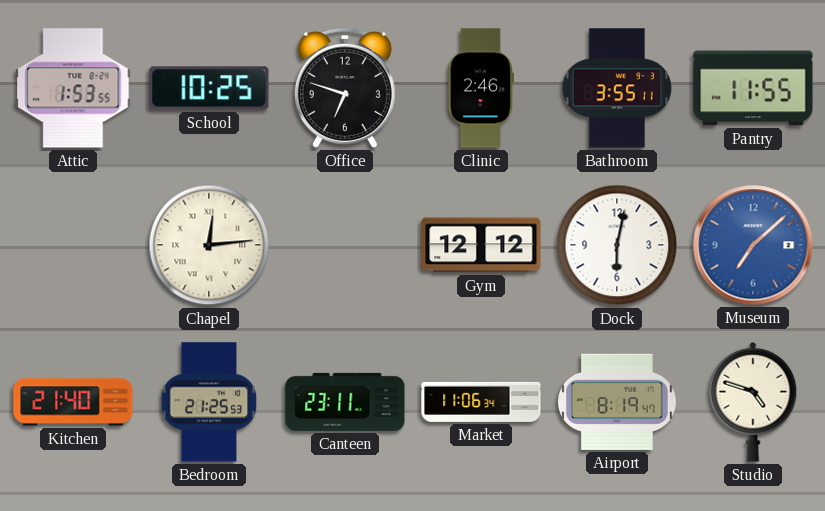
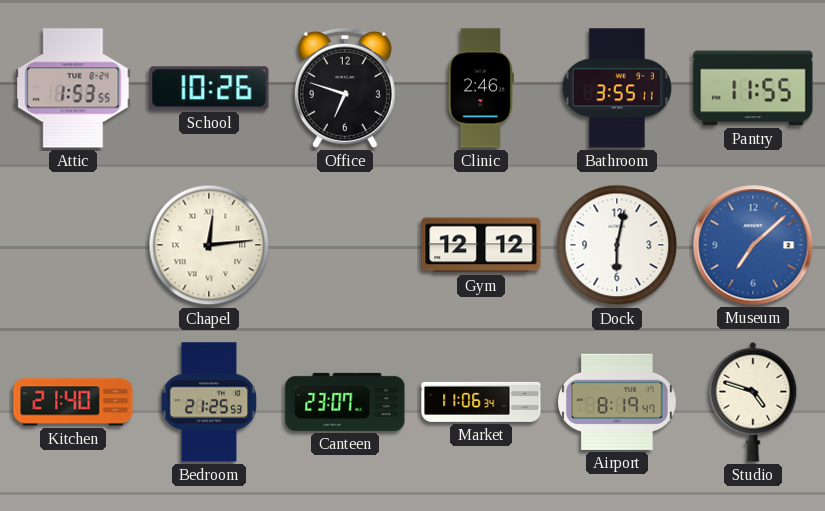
School: 10:25 -> 10:26
Canteen: 23:11 -> 23:07
